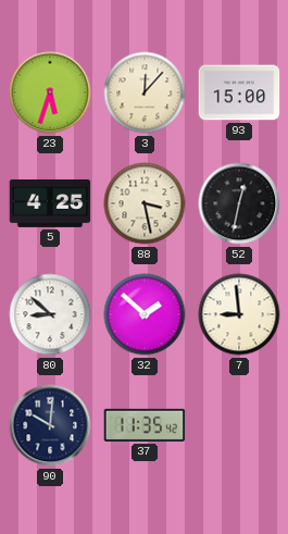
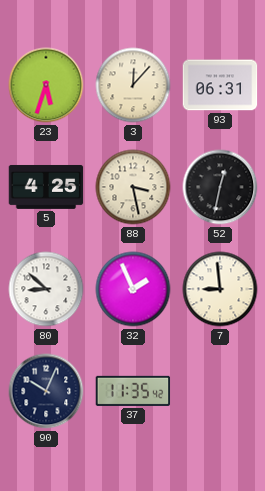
93: 15:00 -> 06:31
32: 1:52 -> 1:56
90: 10:01 -> 10:04
